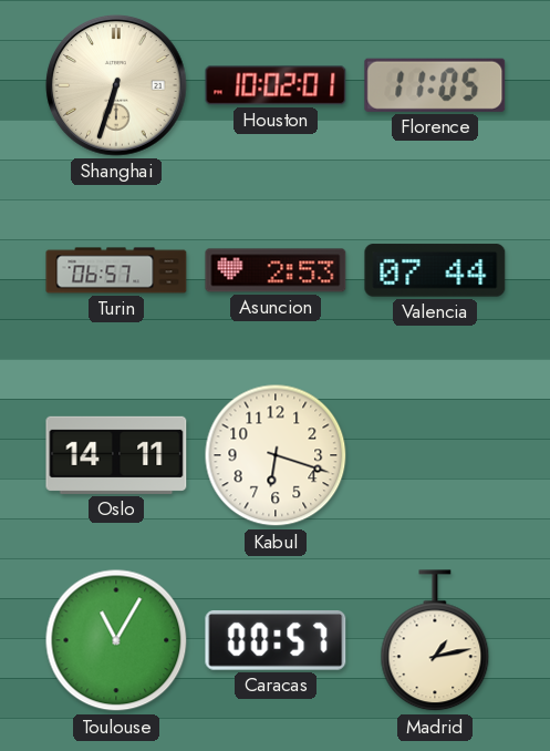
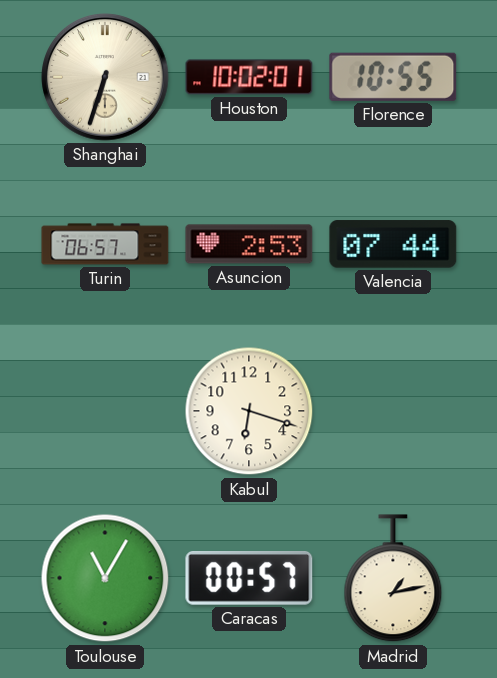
Florence: 11:05 -> 10:55
Oslo: 14:11 -> none
